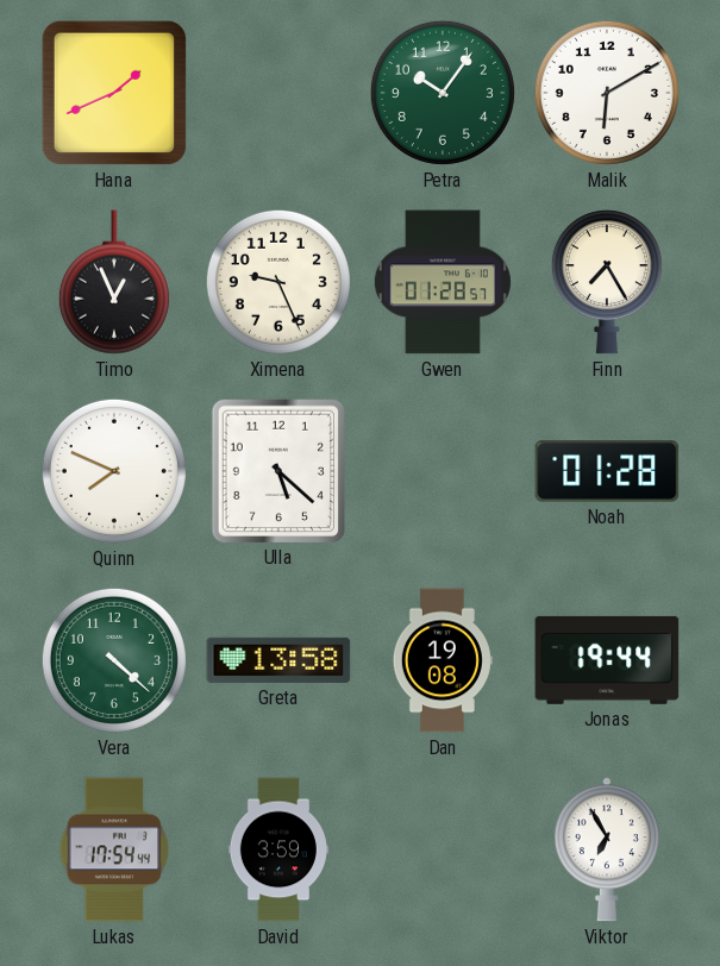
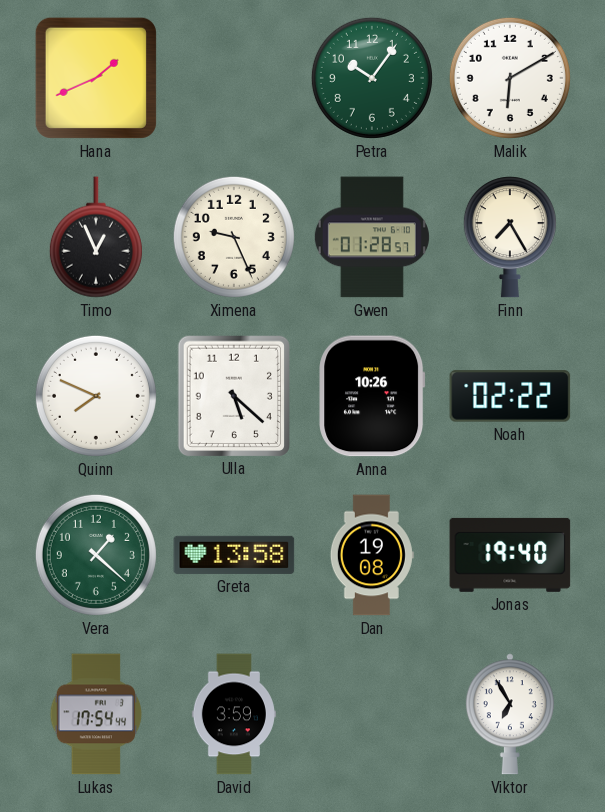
Anna: none -> 10:26
Noah: 01:28 -> 02:22
Vera: 4:22 -> 1:22
Jonas: 19:44 -> 19:40
